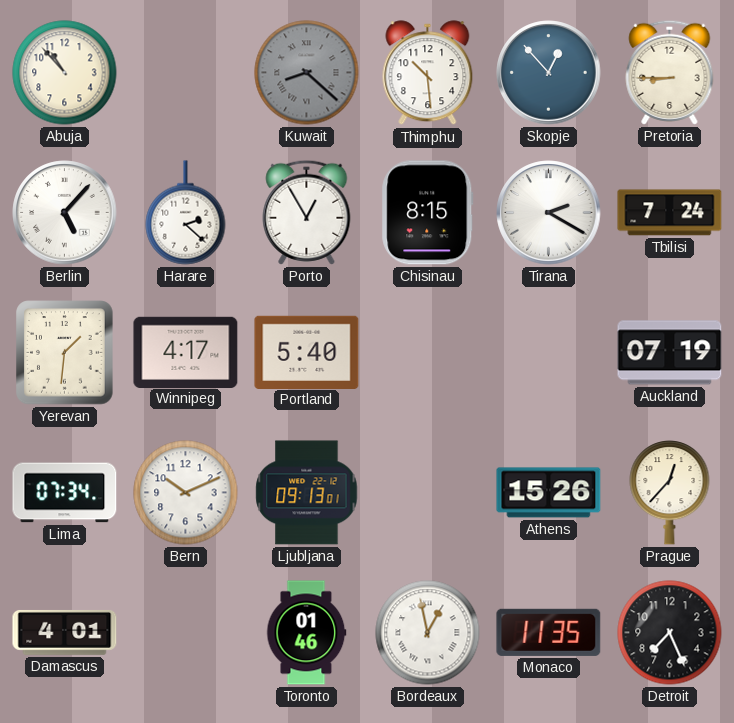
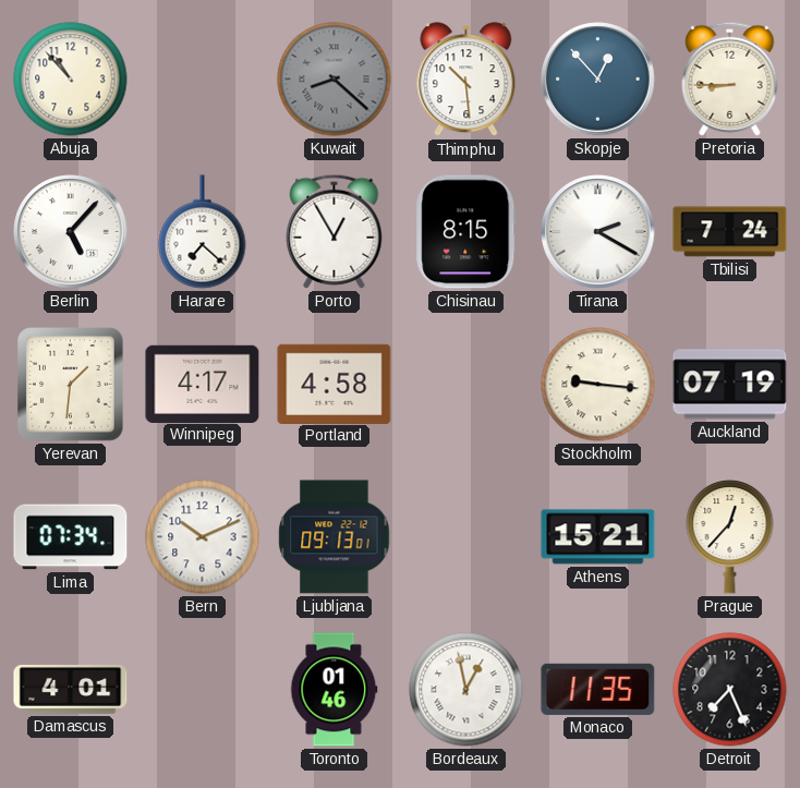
Harare: 2:22 -> 7:22
Portland: 5:40 -> 4:58
Stockholm: none -> 9:16
Athens: 15:26 -> 15:21
